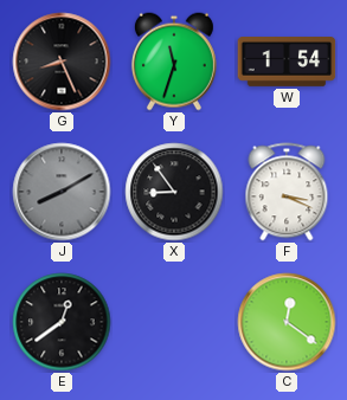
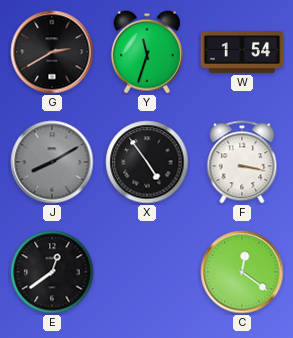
G: 8:26 -> 2:40
X: 8:54 -> 4:54
F: 3:19 -> 3:17
